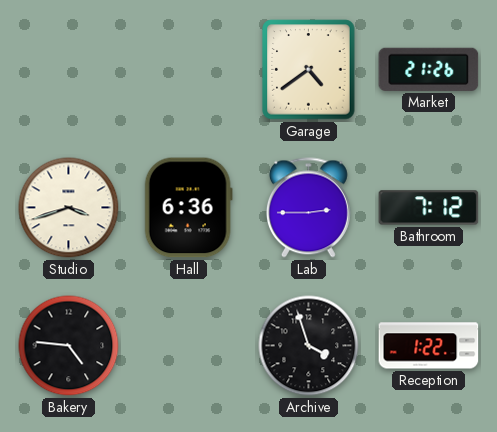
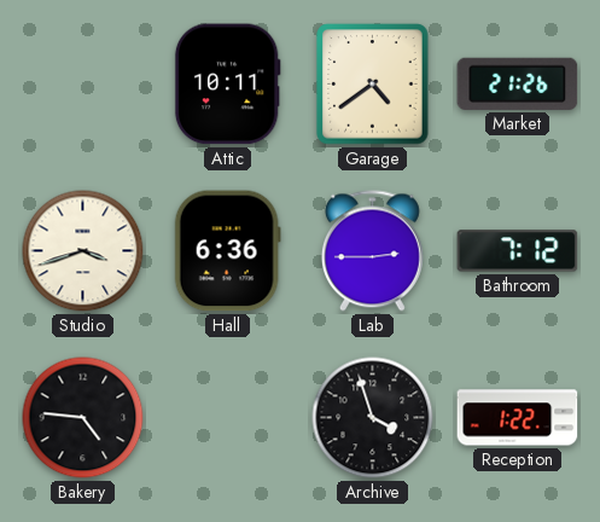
Attic: none -> 10:11
